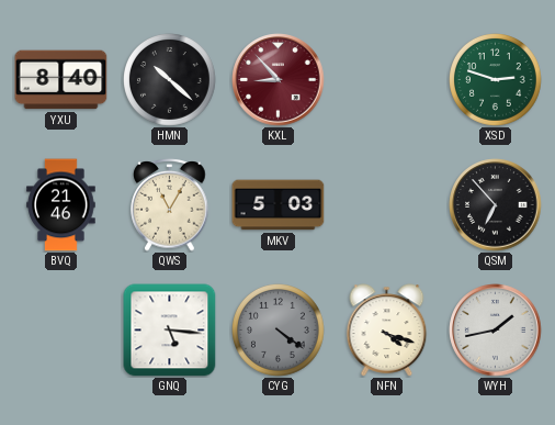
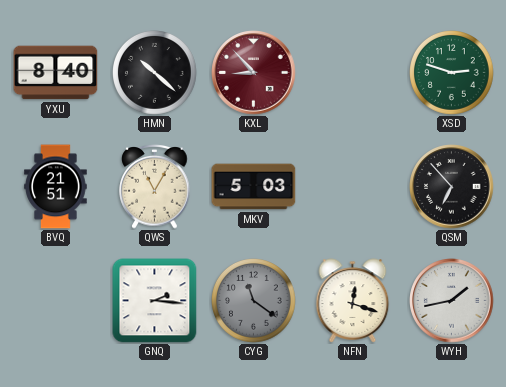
BVQ: 21:46 -> 21:51
GNQ: 5:16 -> 2:16
CYG: 4:21 -> 11:21
NFN: 4:18 -> 12:18
